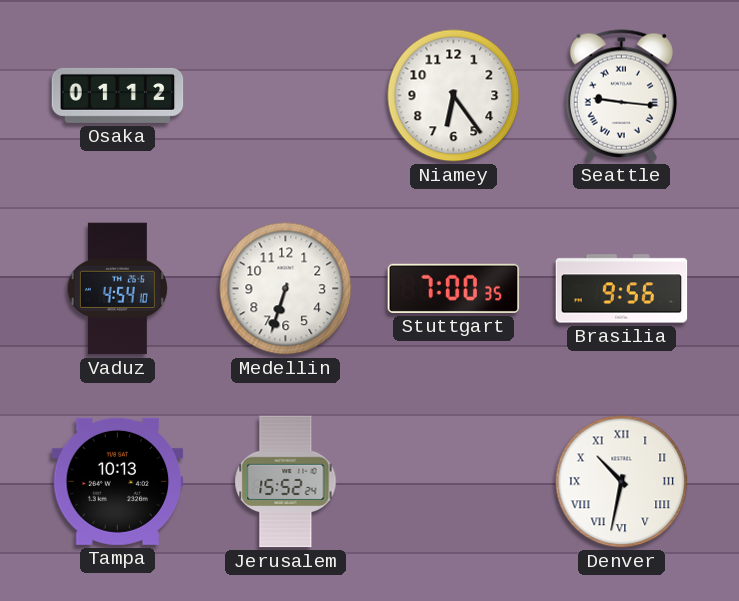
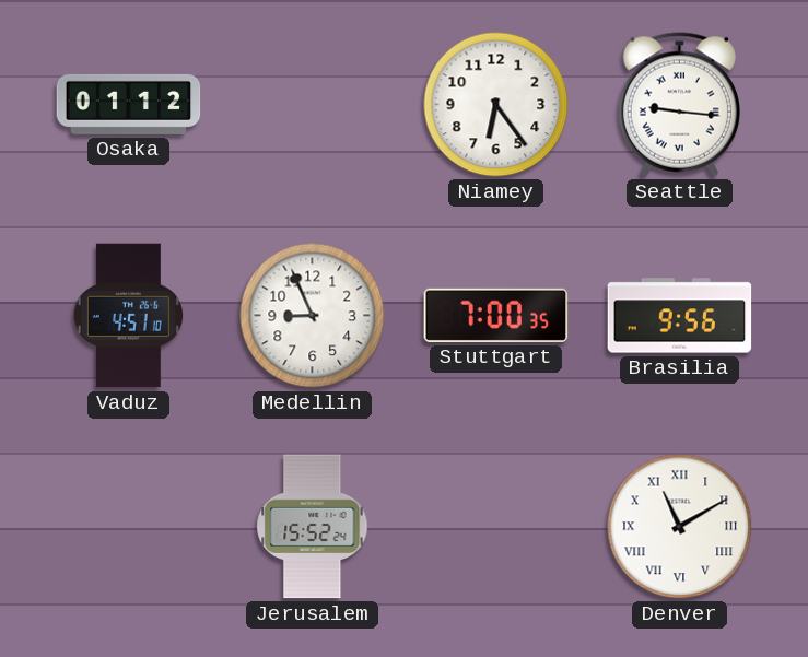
Vaduz: 4:54 -> 4:51
Medellin: 6:33 -> 8:56
Tampa: 10:13 -> none
Denver: 10:32 -> 11:10
